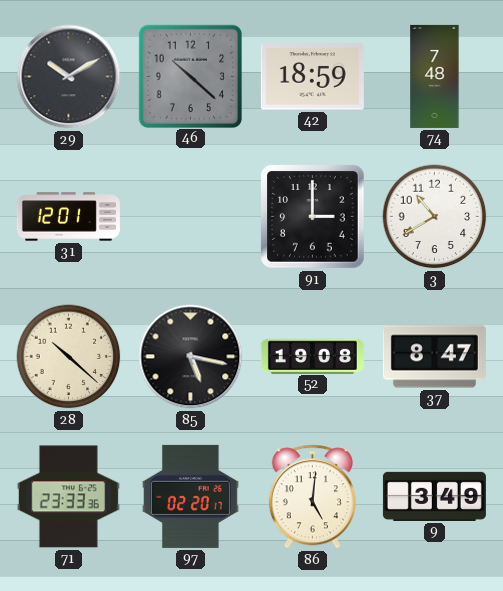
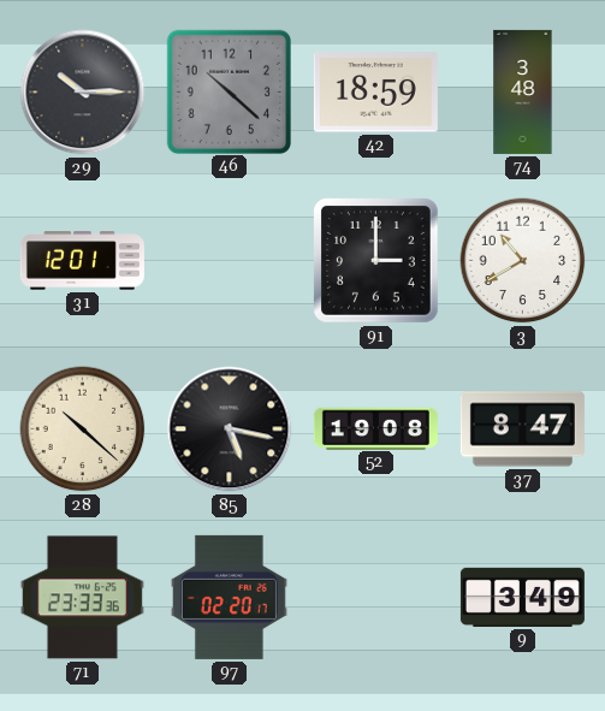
29: 10:10 -> 10:15
74: 7:48 -> 3:48
86: 5:01 -> none
